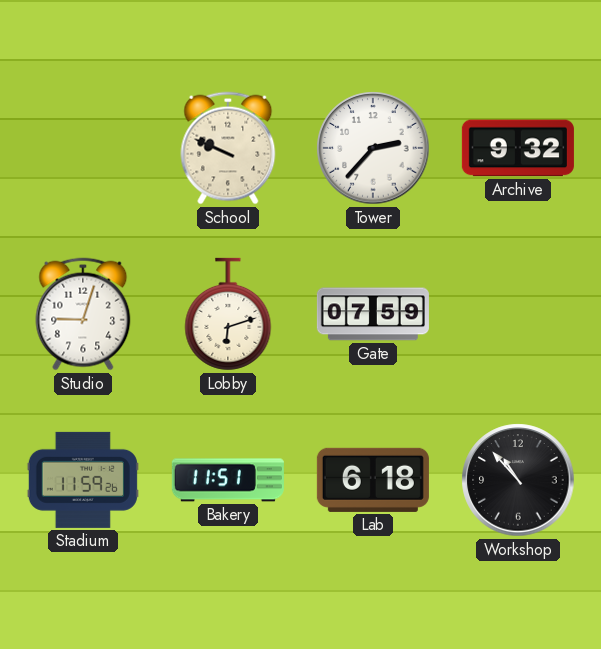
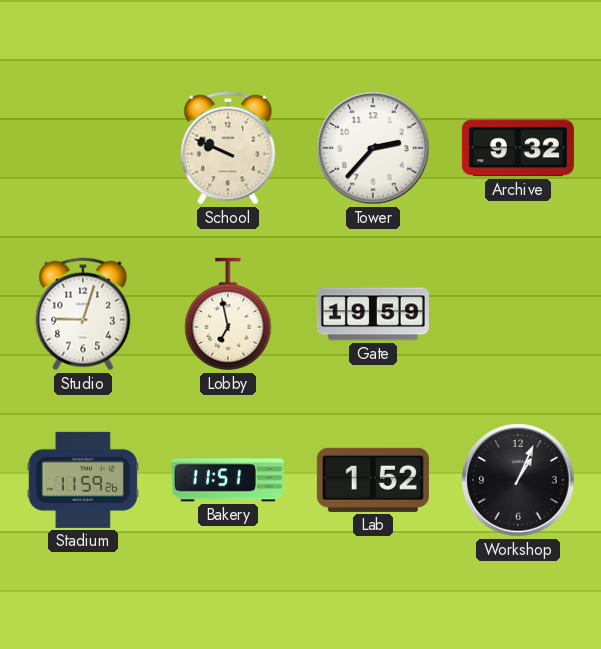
Lobby: 6:12 -> 6:58
Gate: 07:59 -> 19:59
Lab: 6:18 -> 1:52
Workshop: 10:53 -> 1:04
